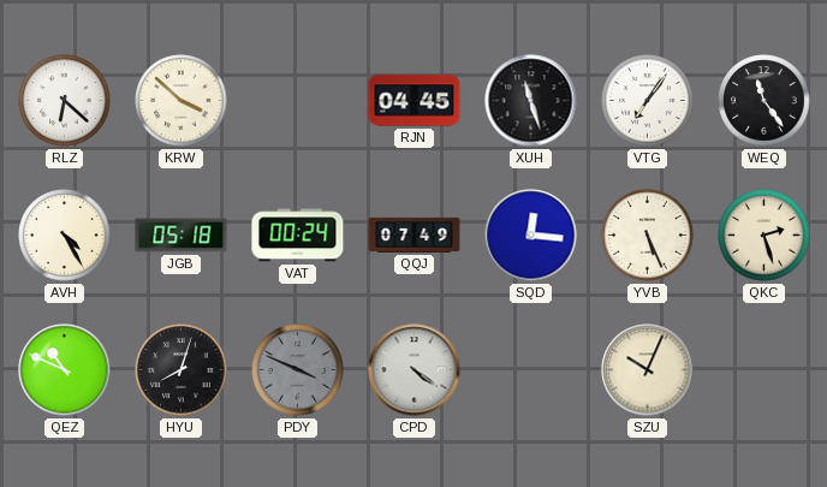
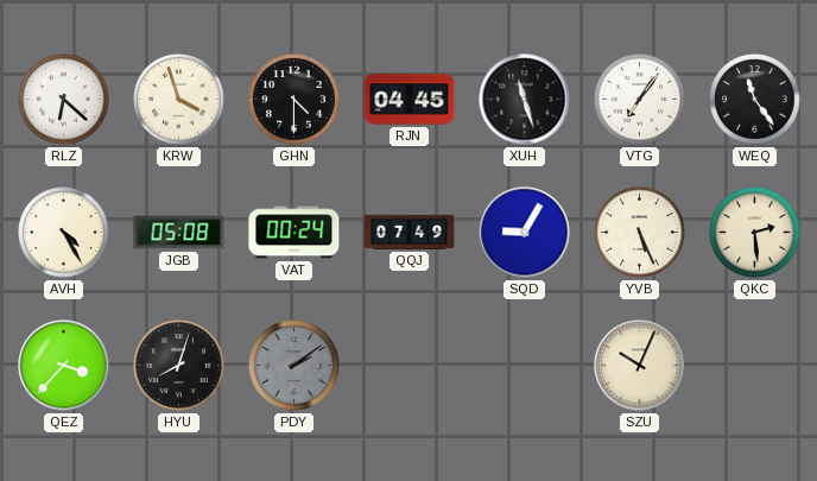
KRW: 3:52 -> 3:57
GHN: none -> 4:30
JGB: 05:18 -> 05:08
SQD: 12:16 -> 9:05
QKC: 2:27 -> 2:29
QEZ: 10:49 -> 3:37
PDY: 3:49 -> 2:09
CPD: 4:21 -> none
